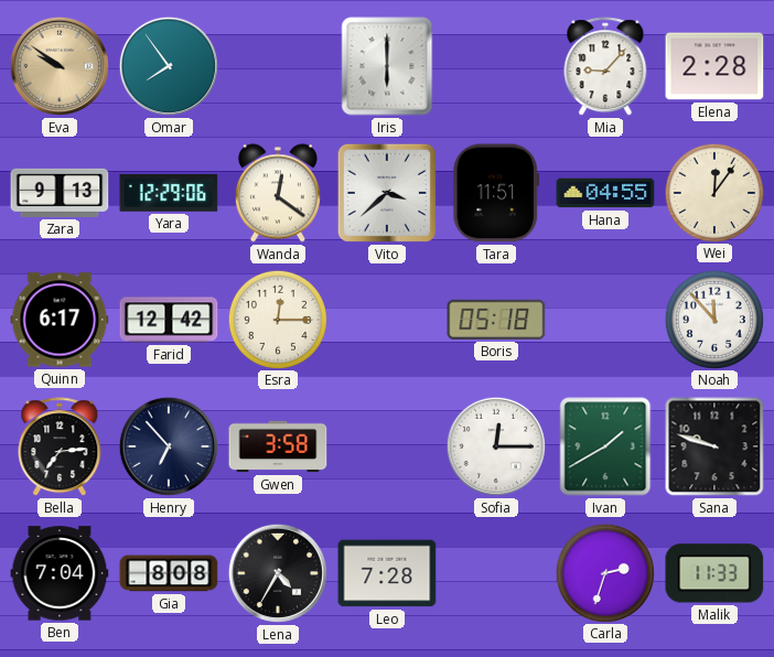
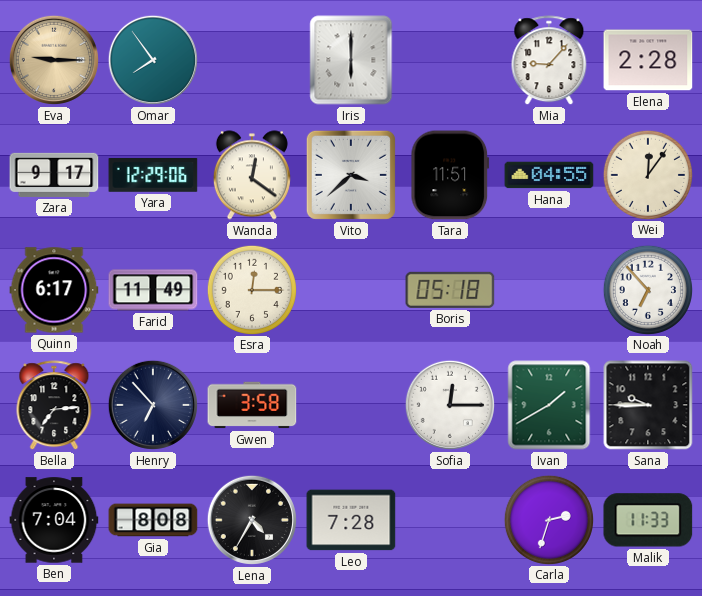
Eva: 9:51 -> 9:15
Zara: 9:13 -> 9:17
Farid: 12:42 -> 11:49
Noah: 11:53 -> 6:53
Sana: 9:48 -> 9:45
